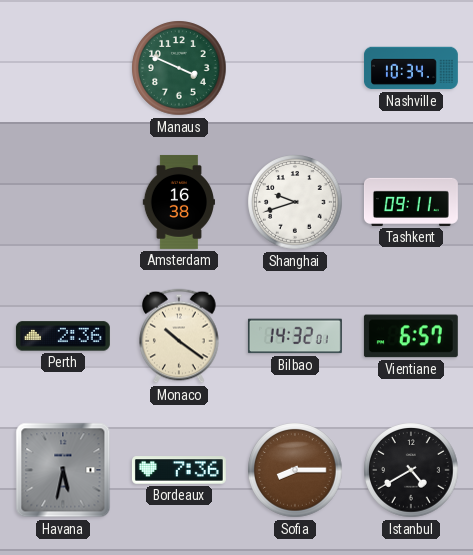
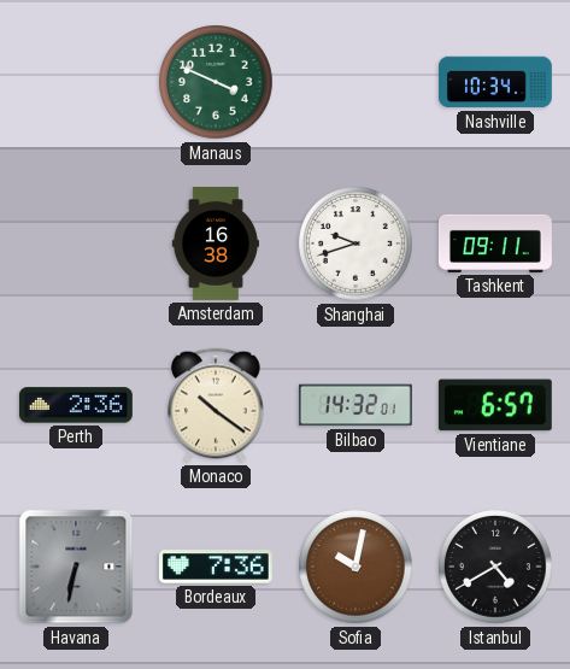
Havana: 5:32 -> 6:32
Sofia: 8:15 -> 10:02
